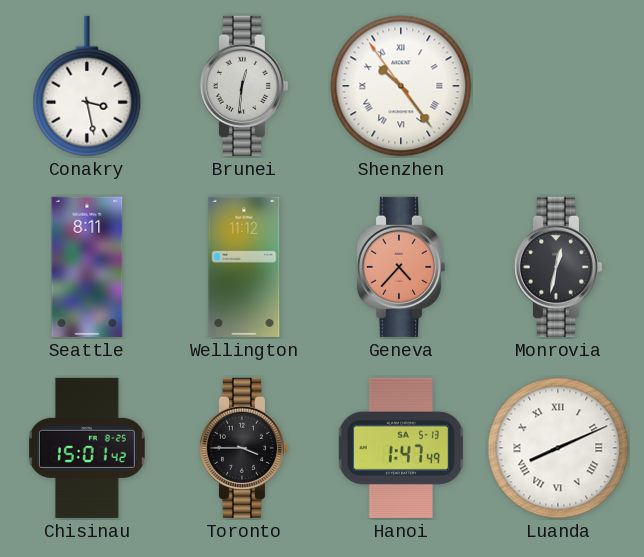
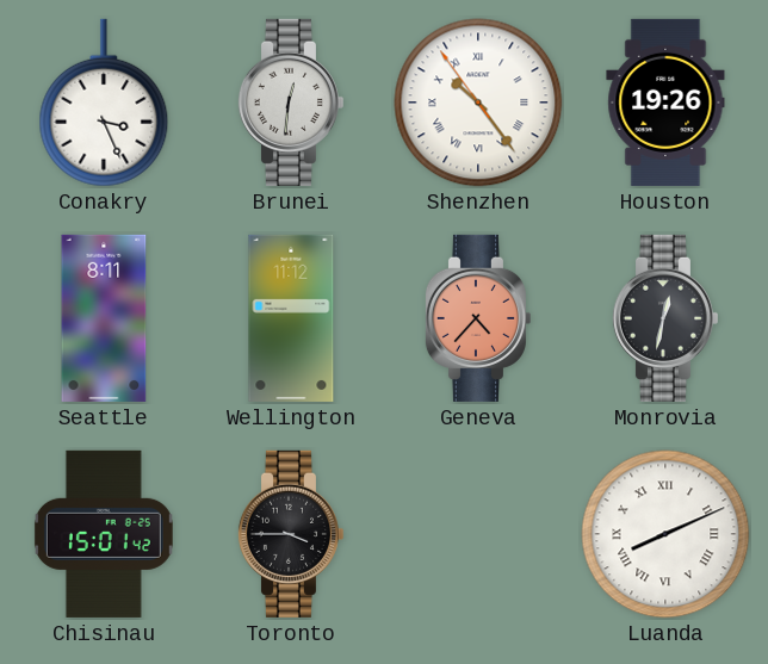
Conakry: 3:28 -> 3:26
Houston: none -> 19:26
Hanoi: 1:47 -> none
